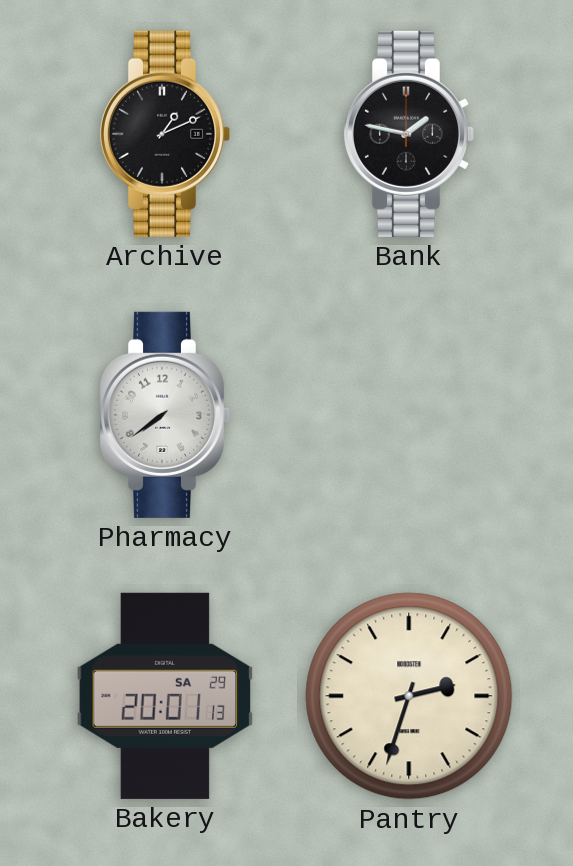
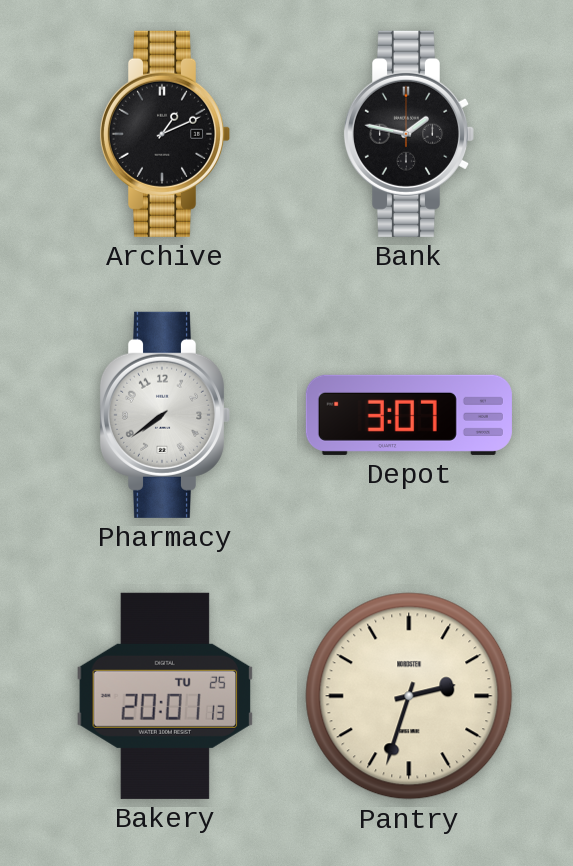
Depot: none -> 3:07
Bakery date: SA 29 -> TU 25
